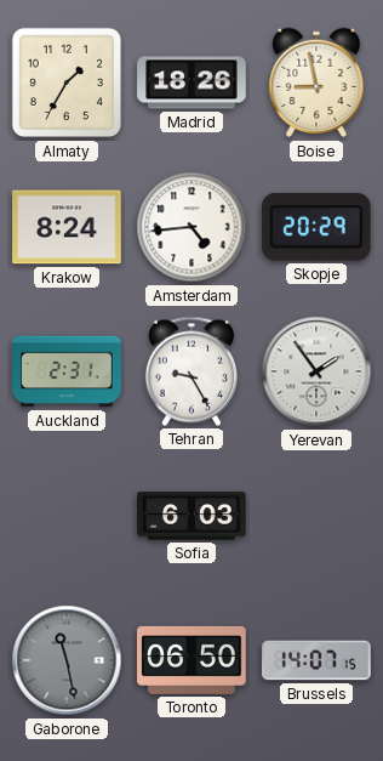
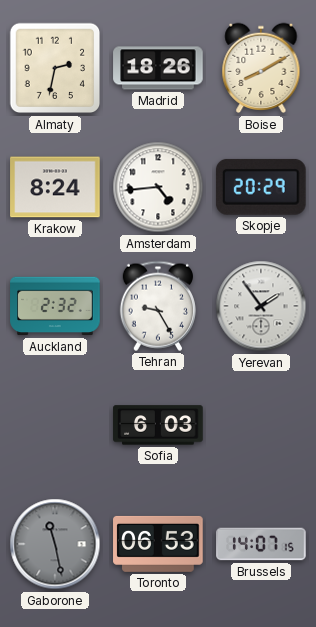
Almaty: 1:35 -> 2:32
Boise: 8:58 -> 8:10
Auckland: 2:31 -> 2:32
Toronto: 06:50 -> 06:53
